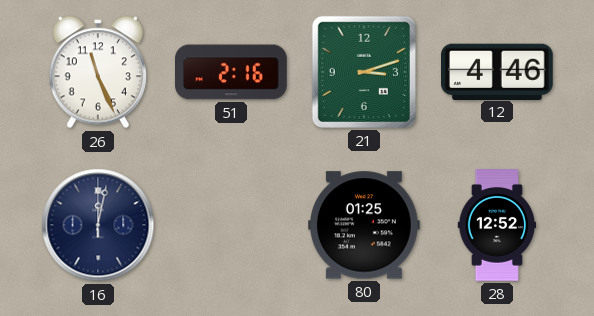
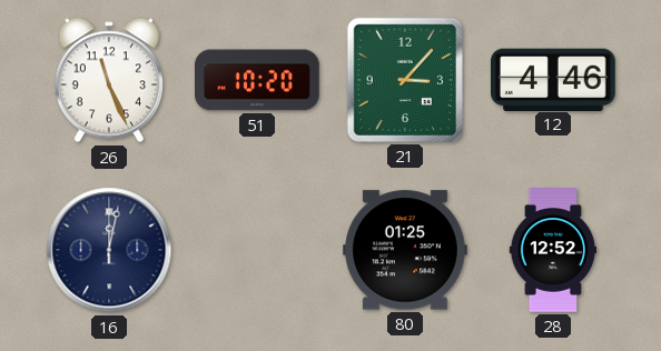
51: 2:16 -> 10:20
21: 3:12 -> 3:07
